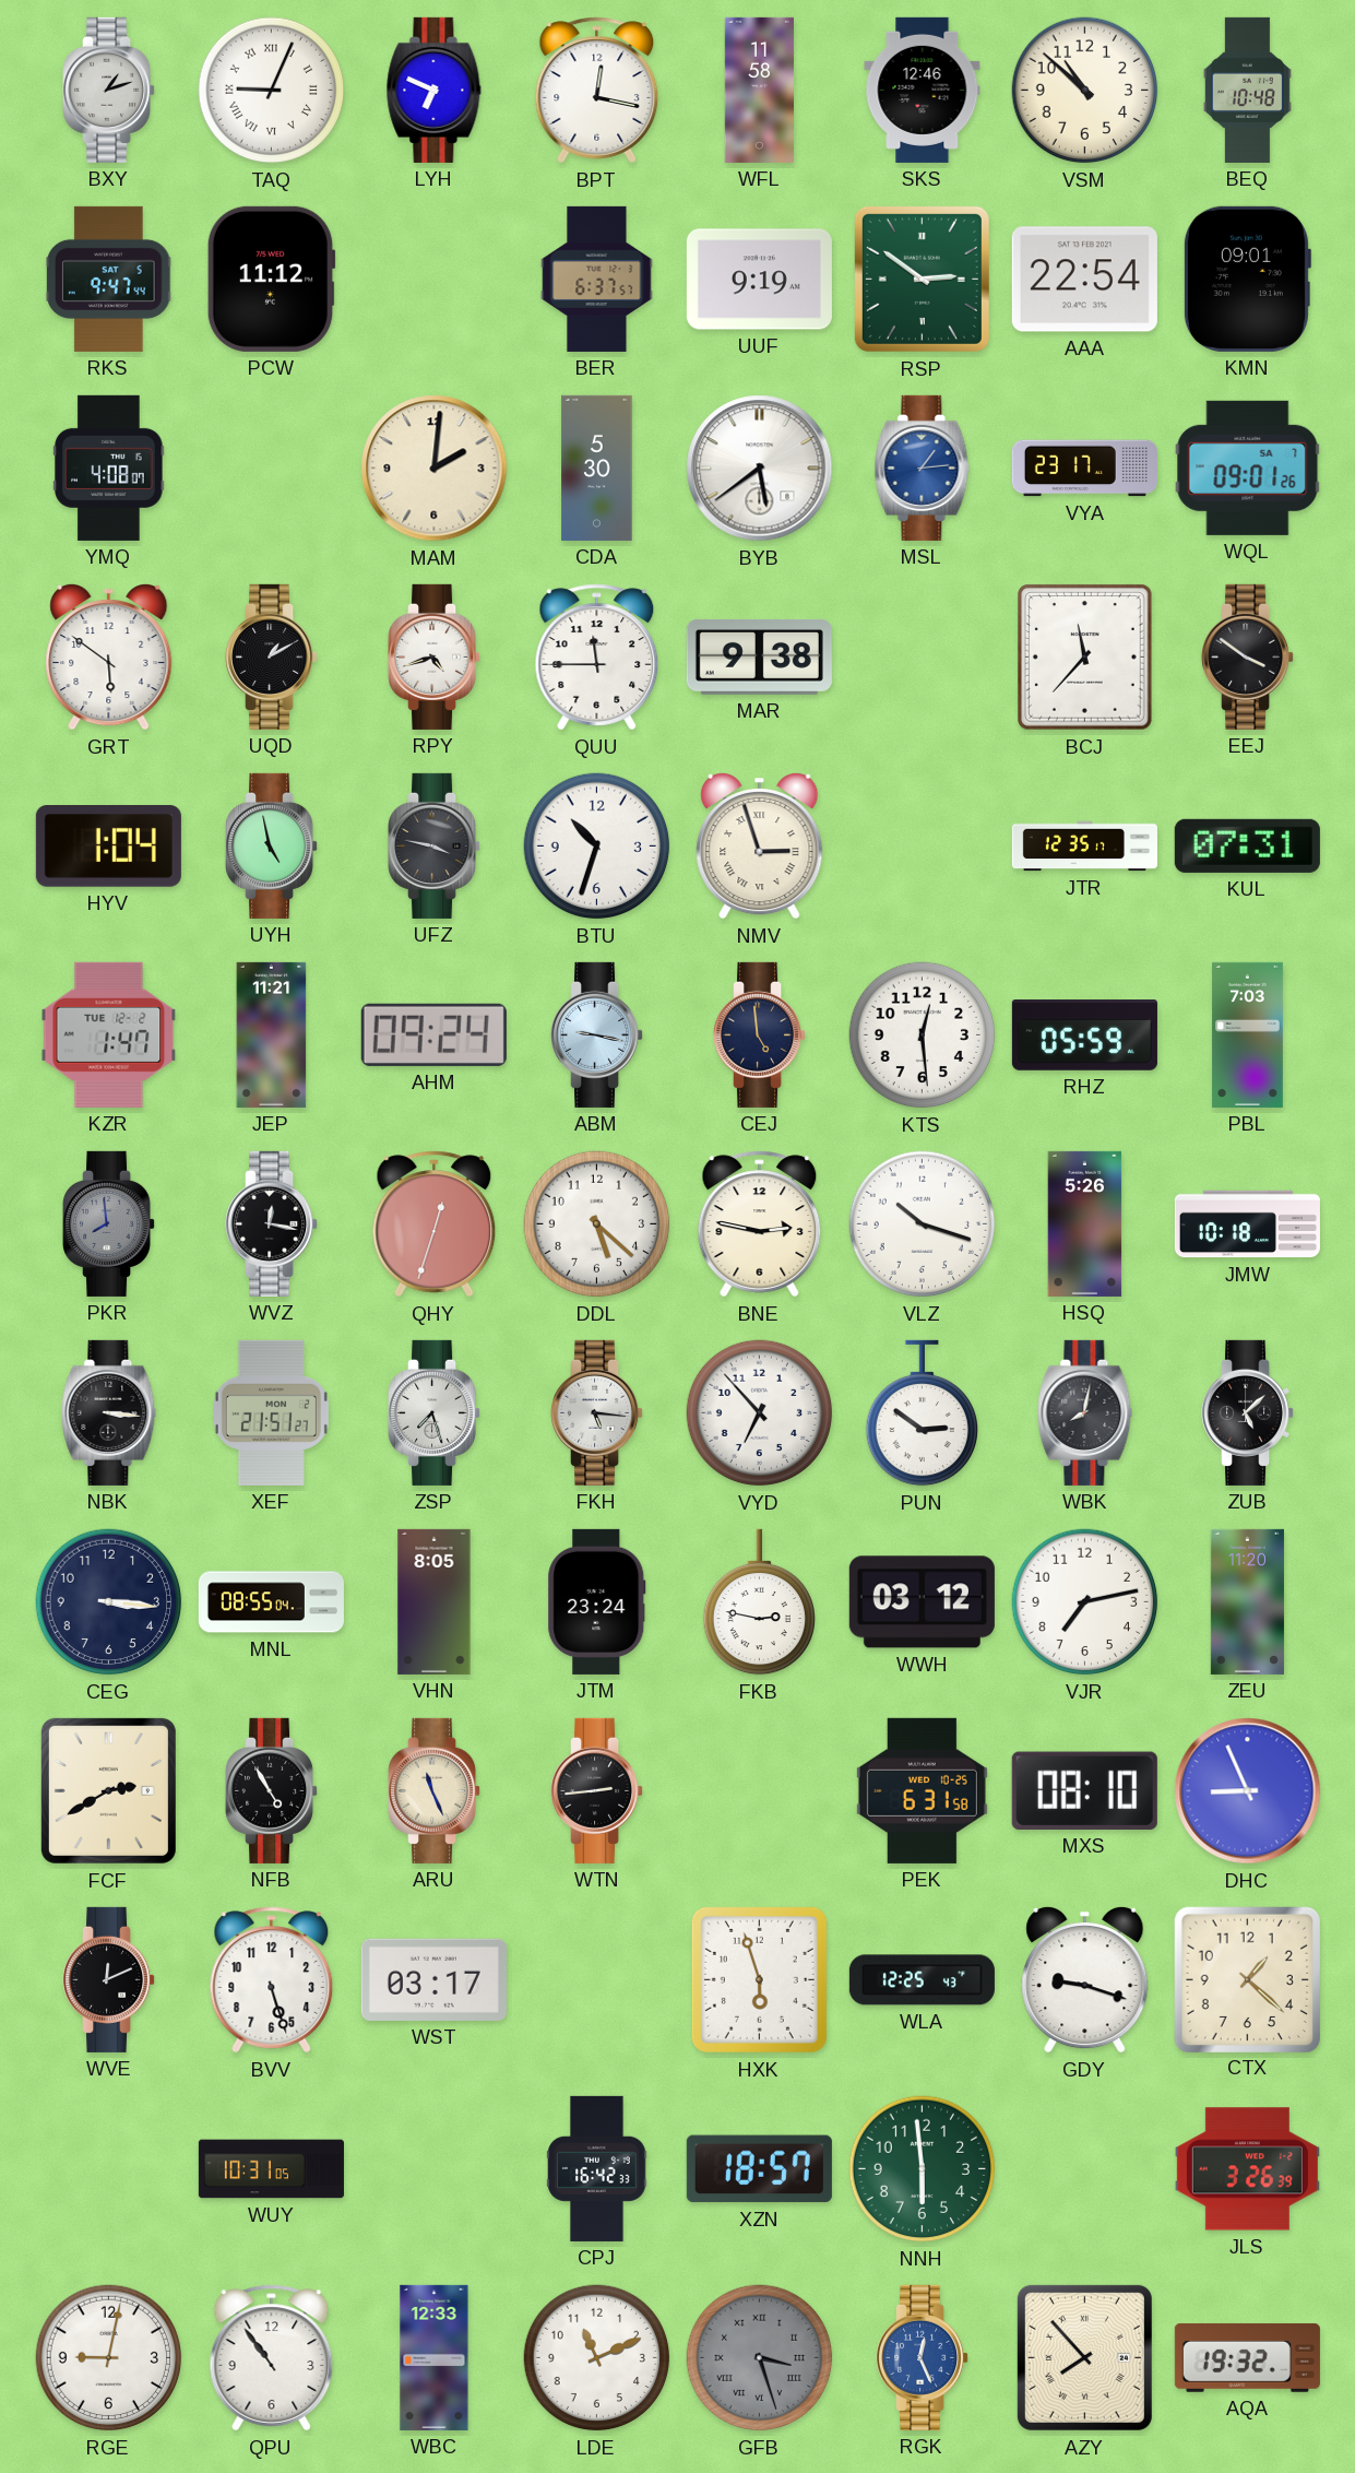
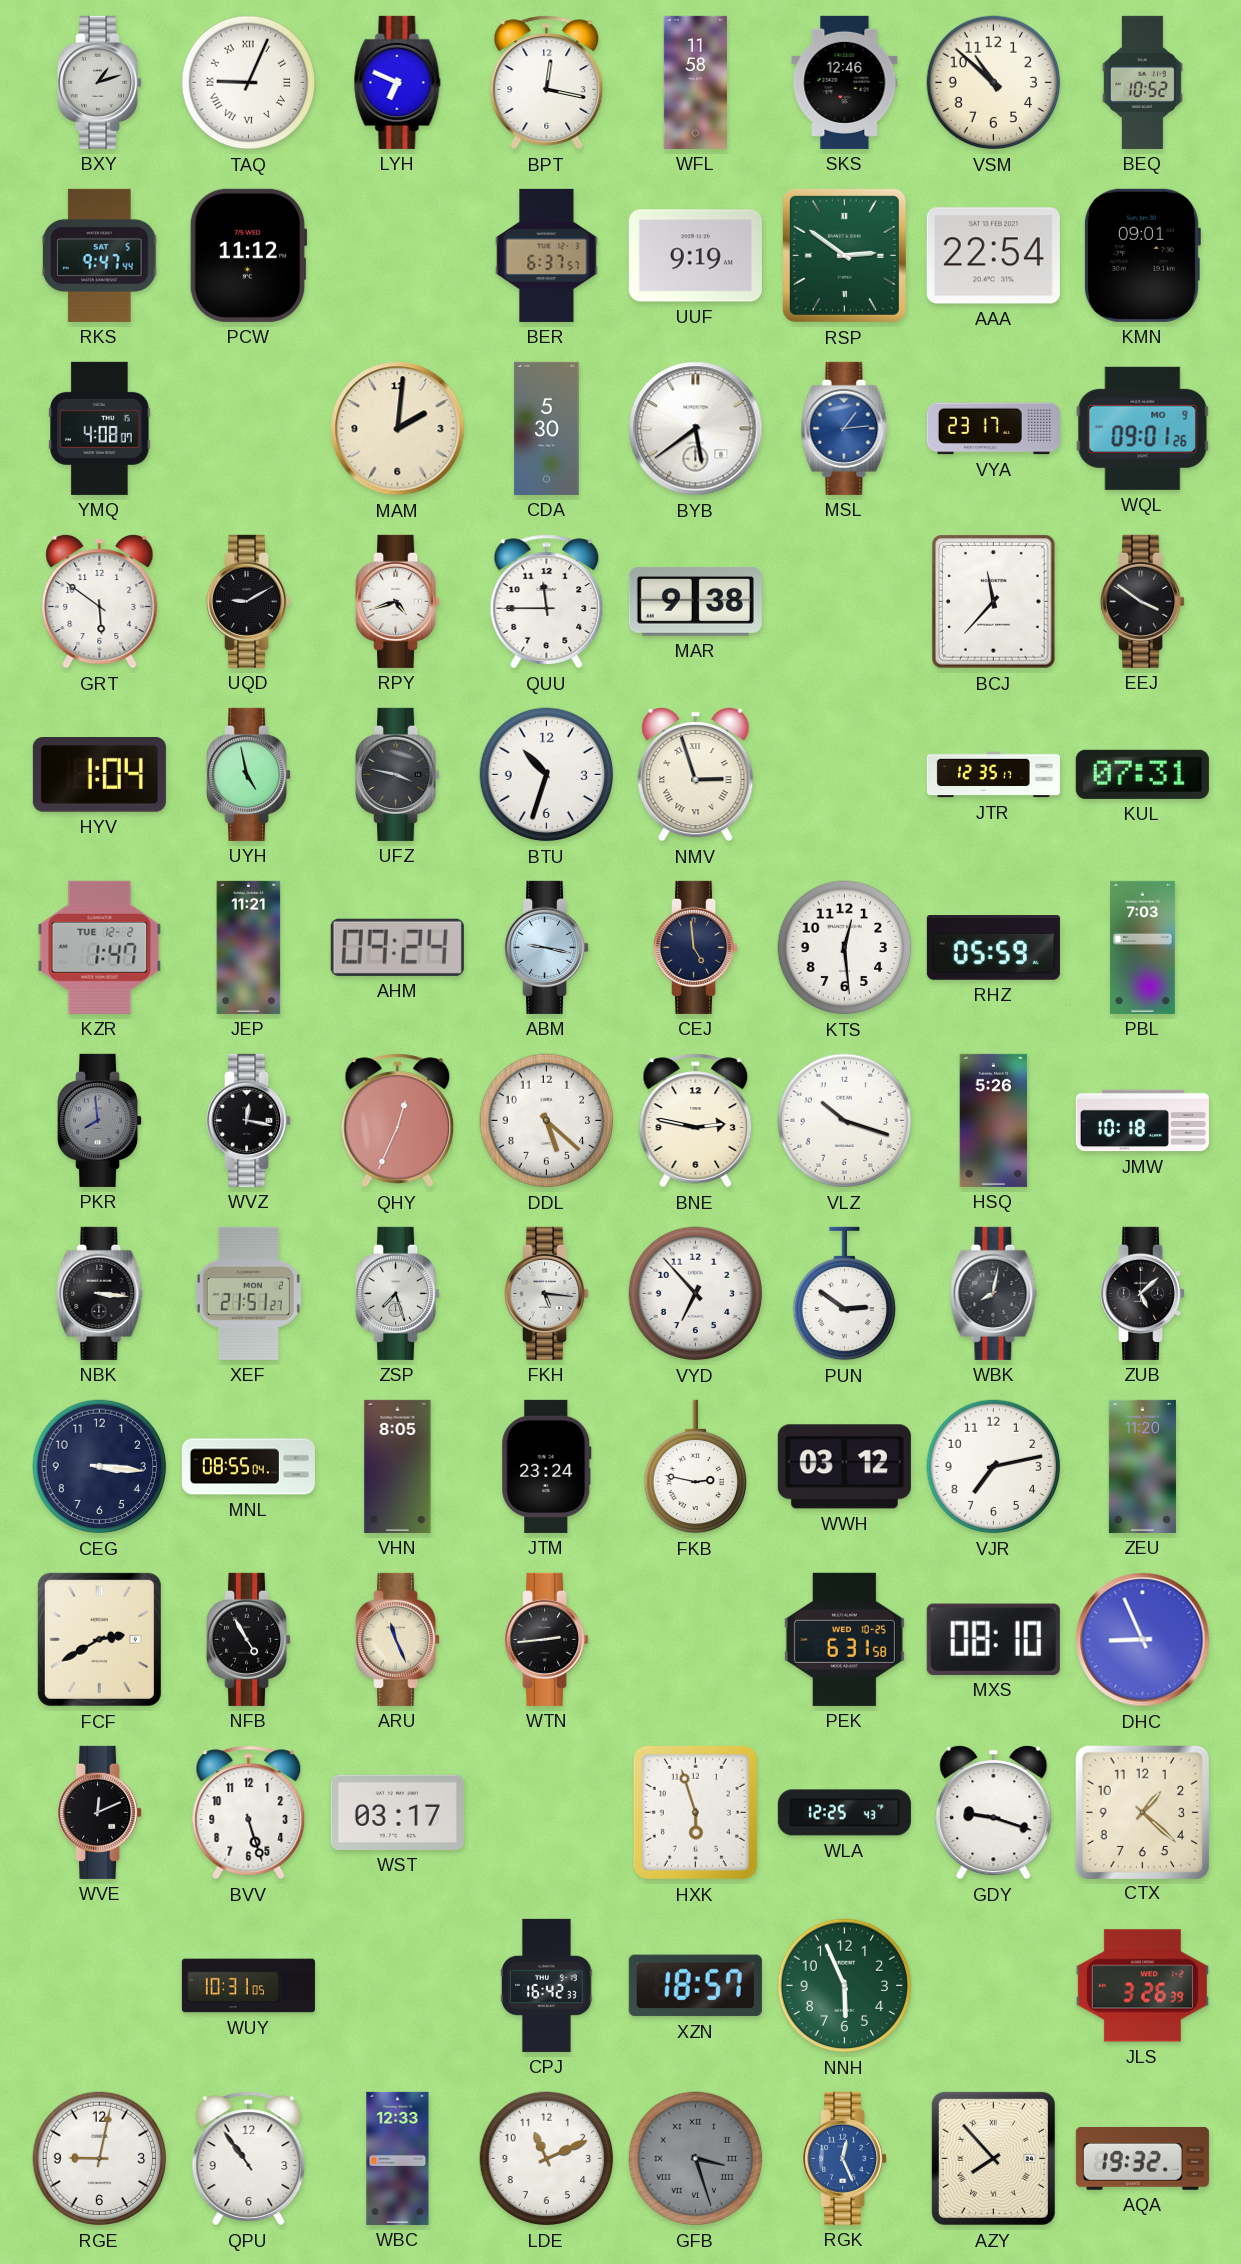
BEQ: 10:48 -> 10:52
WQL date: SA 7 -> MO 9
UQD: 1:10 -> 9:10
QHY: 12:33 -> 12:34
NNH: 5:59 -> 5:56
